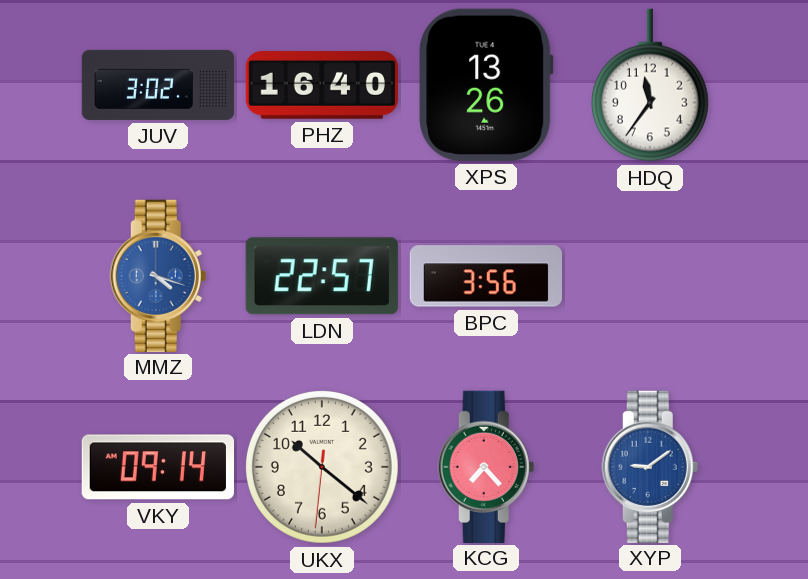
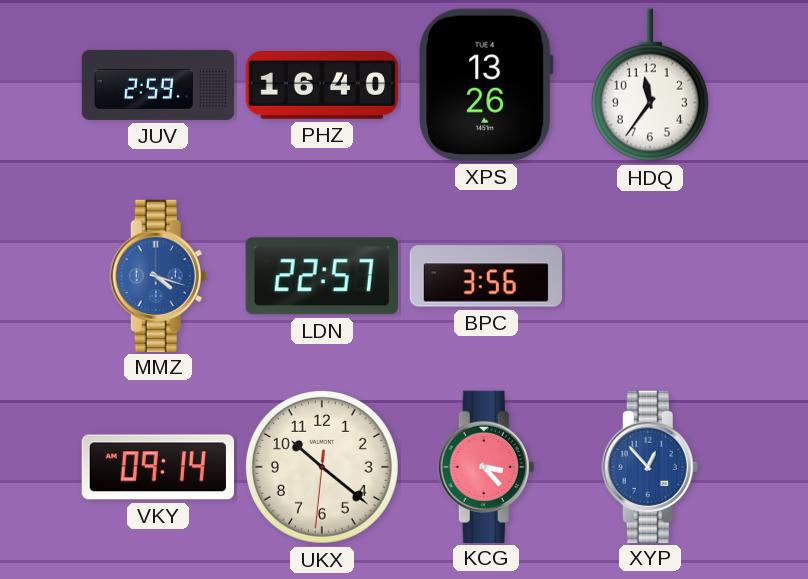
JUV: 3:02 -> 2:59
KCG: 7:23 -> 3:23
XYP: 9:09 -> 12:53
